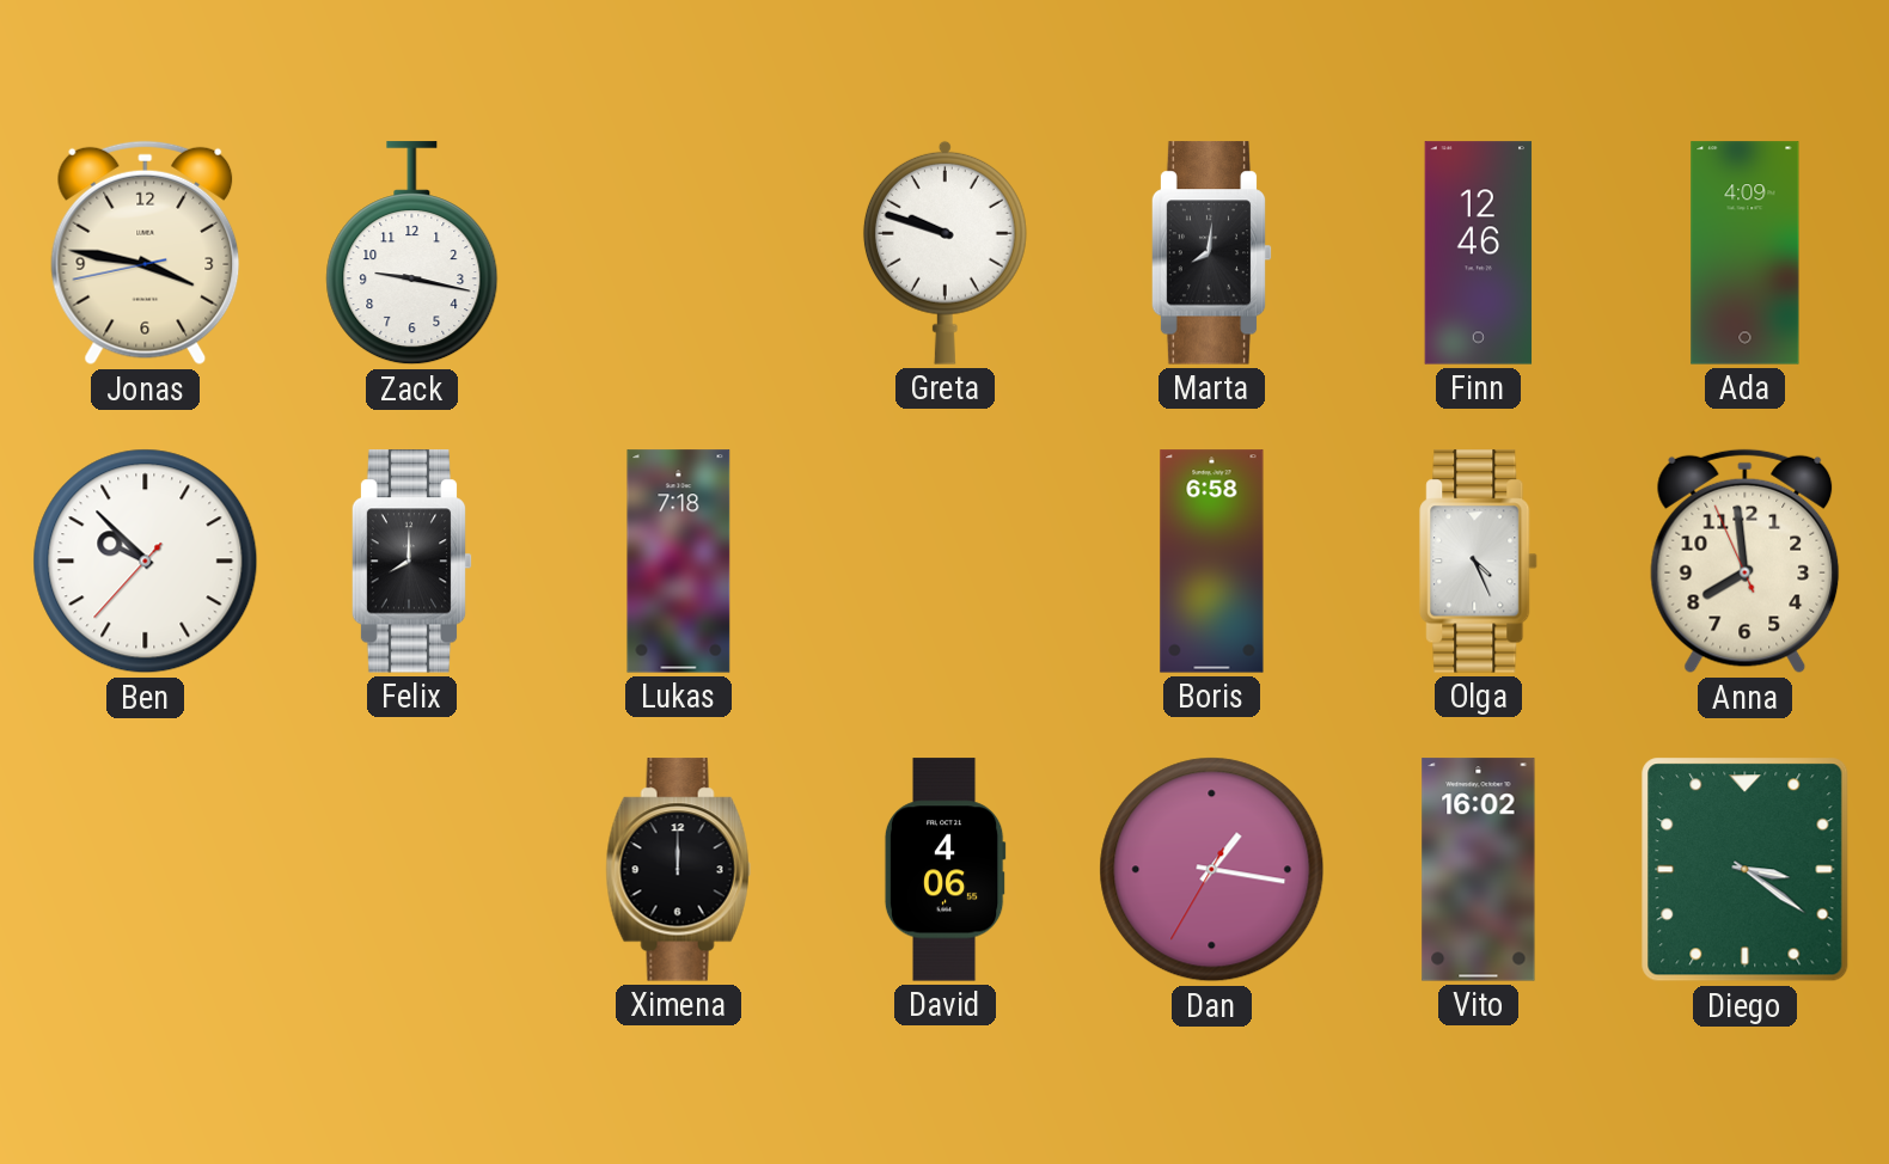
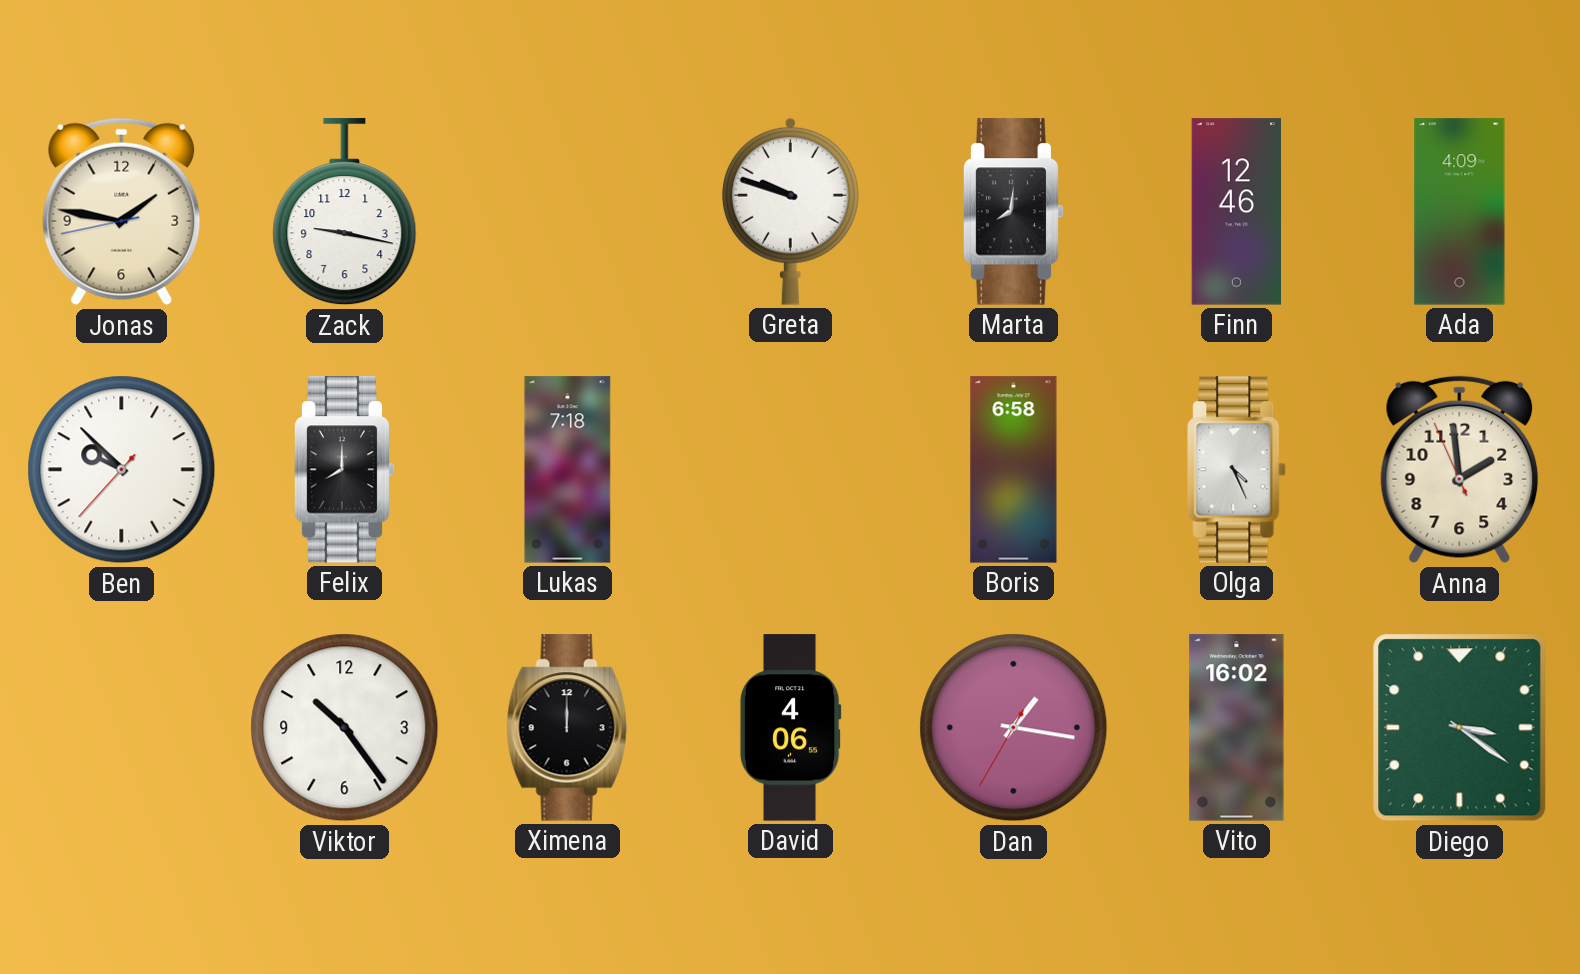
Jonas: 3:46 -> 1:46
Anna: 7:58 -> 1:58
Viktor: none -> 10:24
